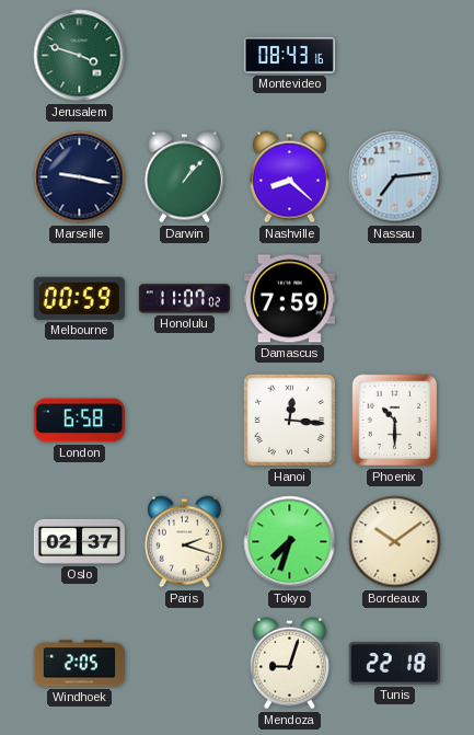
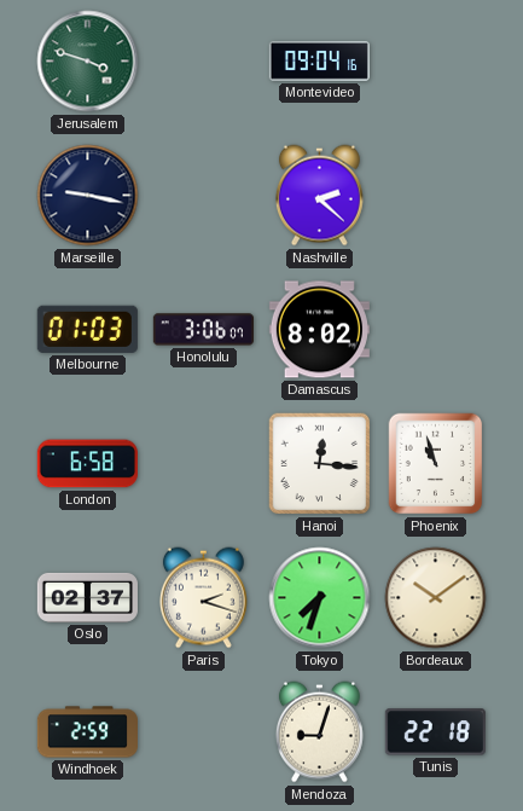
Montevideo: 08:43 -> 09:04
Darwin: 1:07 -> none
Nashville: 8:22 -> 2:22
Nassau: 7:14 -> none
Melbourne: 00:59 -> 01:03
Honolulu: 11:07 -> 3:06
Damascus: 7:59 -> 8:02
Phoenix: 10:30 -> 10:57
Windhoek: 2:05 -> 2:59
